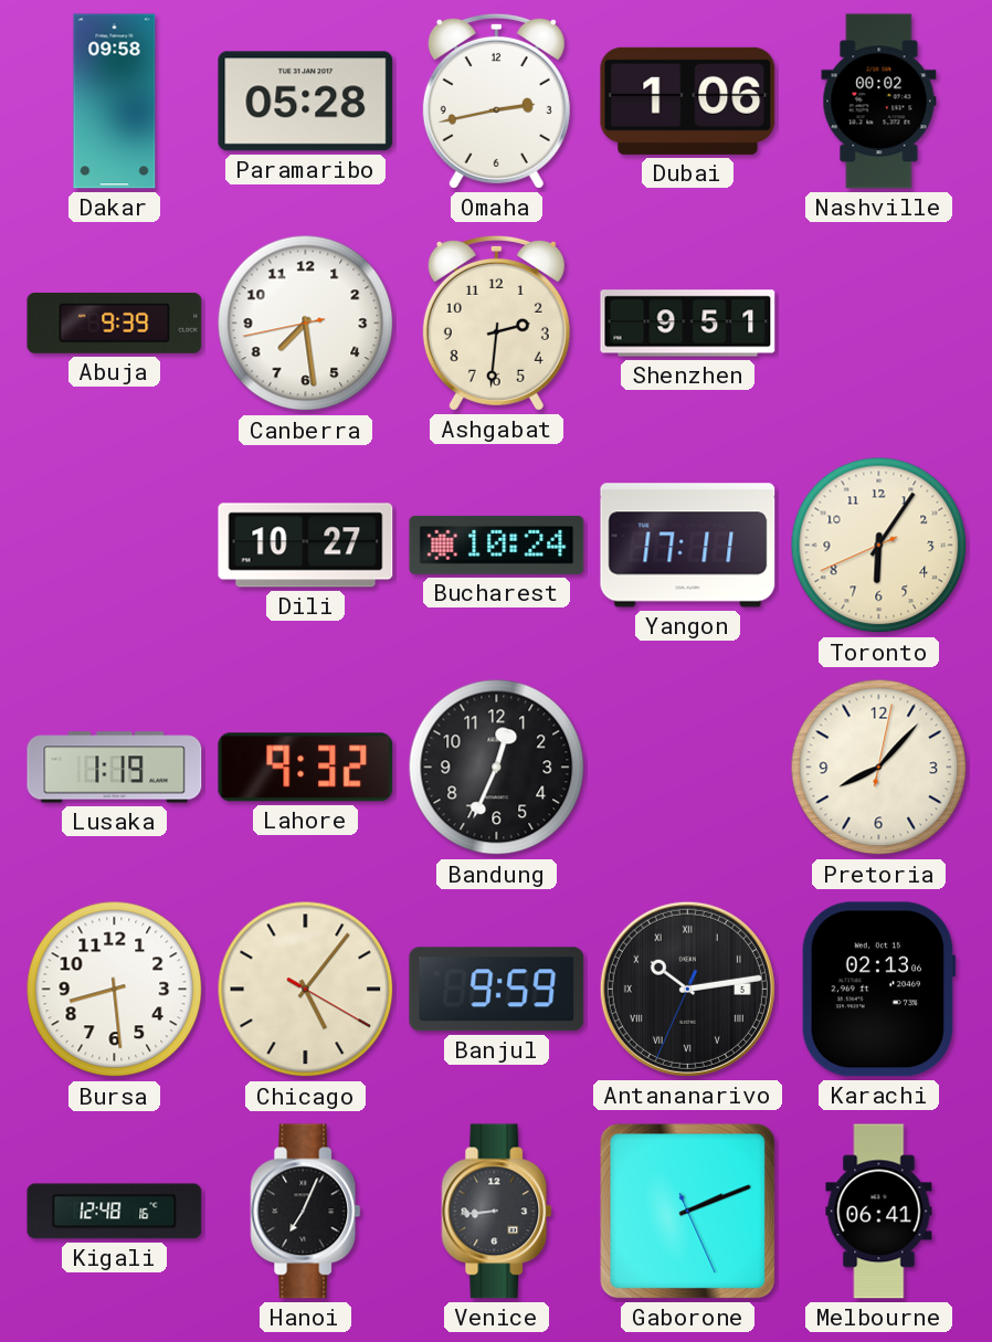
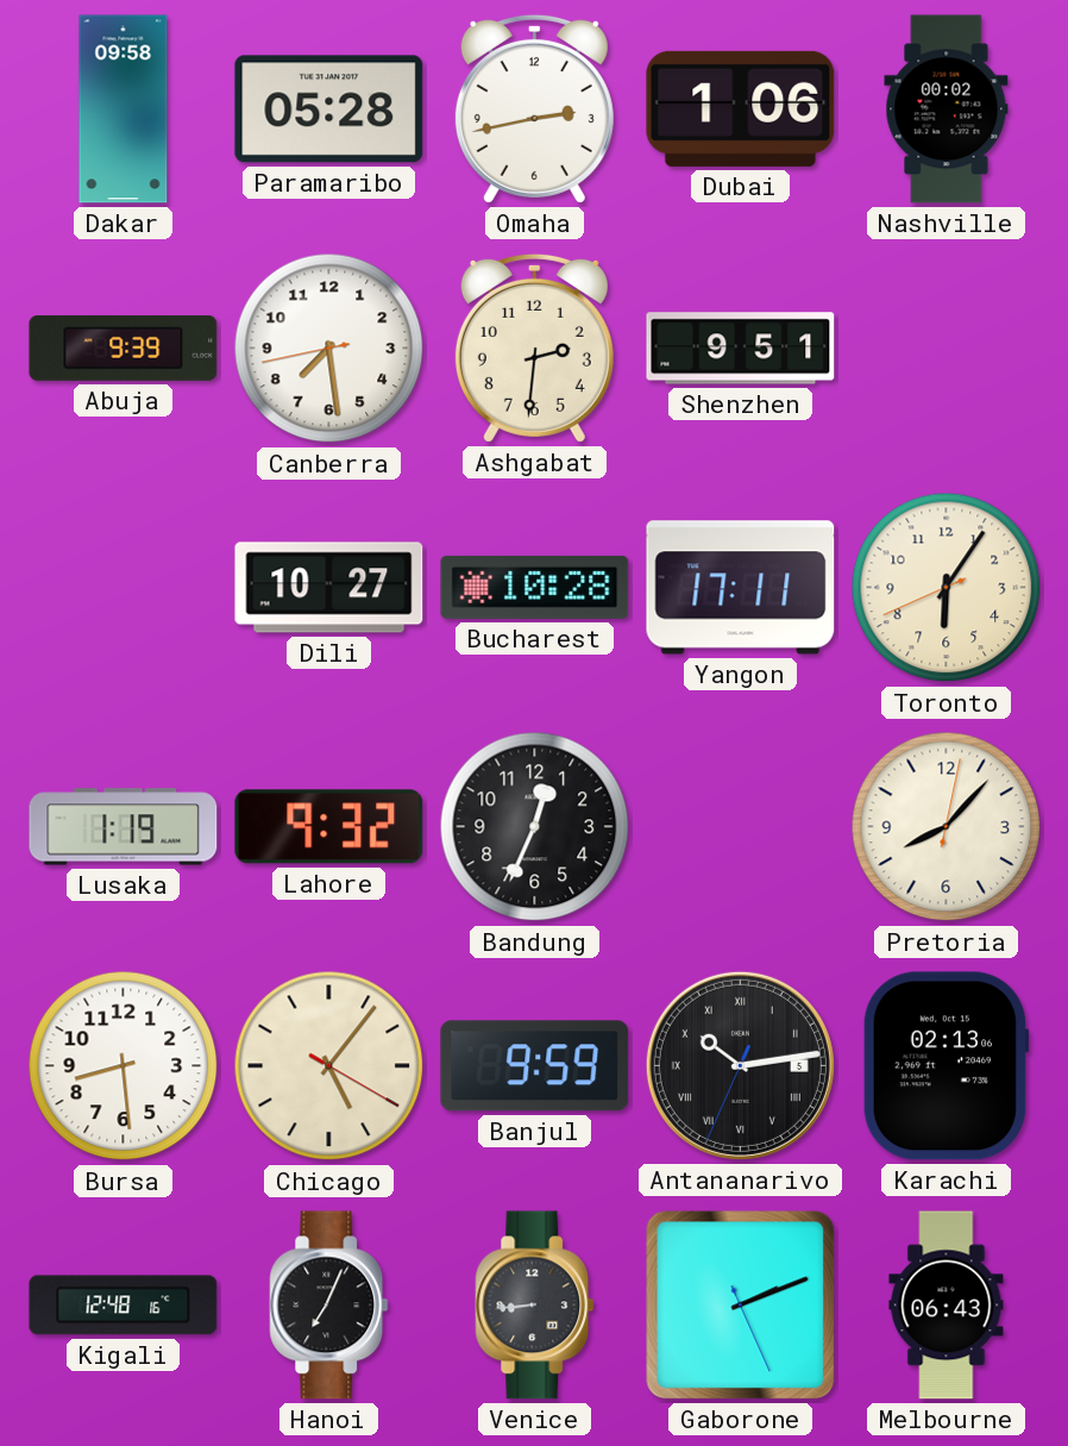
Bucharest: 10:24 -> 10:28
Melbourne: 06:41 -> 06:43
